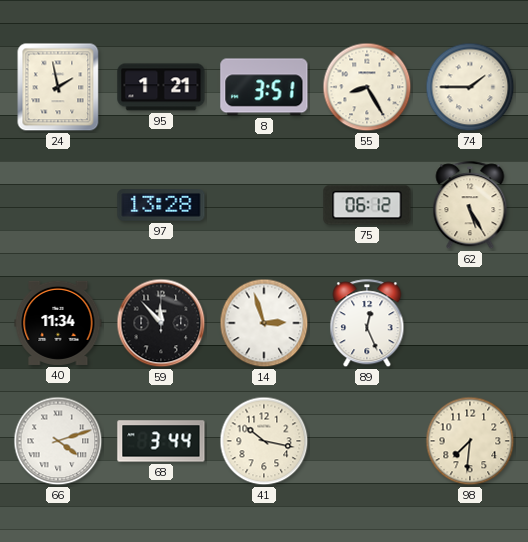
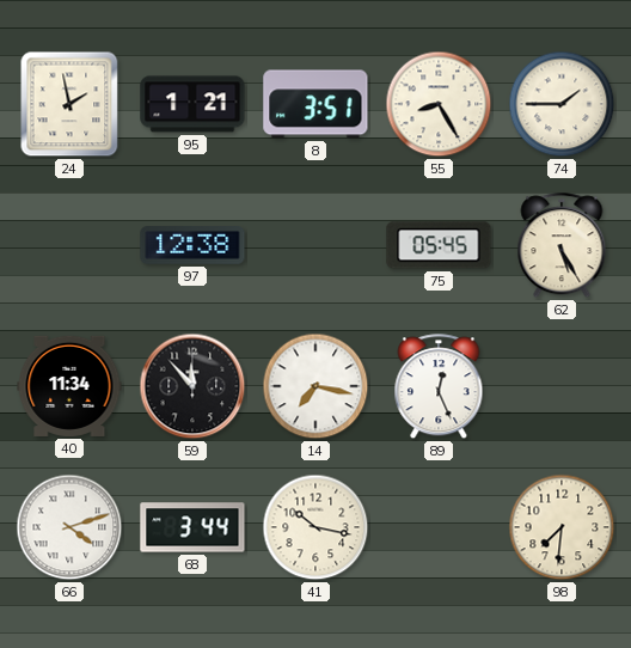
97: 13:28 -> 12:38
75: 06:12 -> 05:45
14: 2:57 -> 7:17
